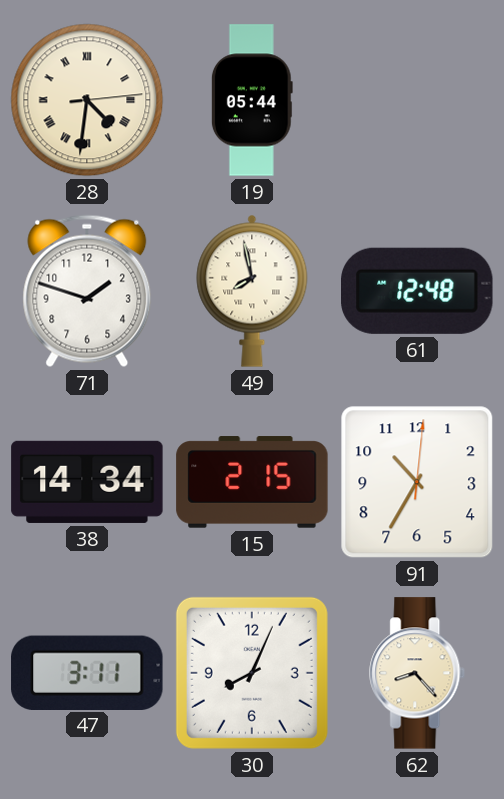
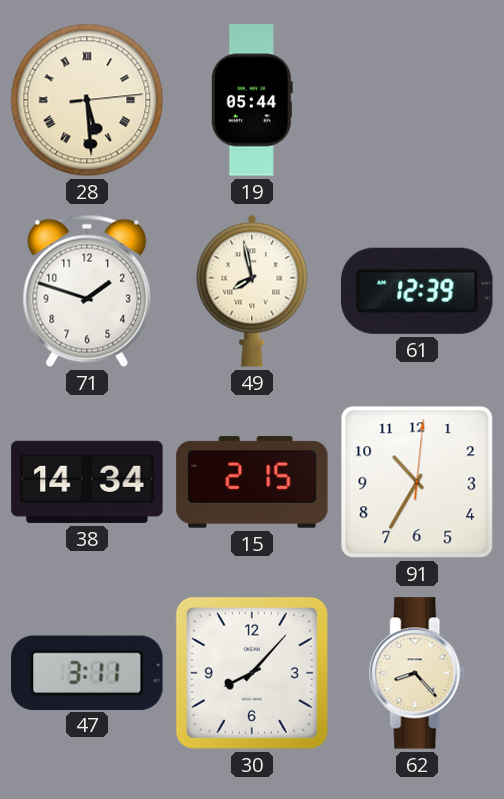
28: 4:31 -> 5:29
61: 12:48 -> 12:39
30: 8:04 -> 8:07
